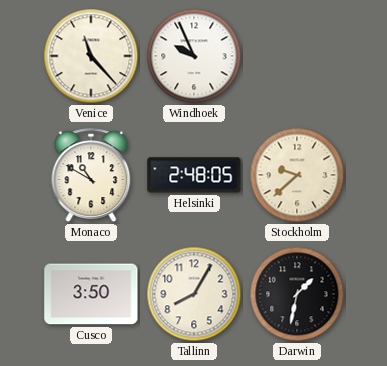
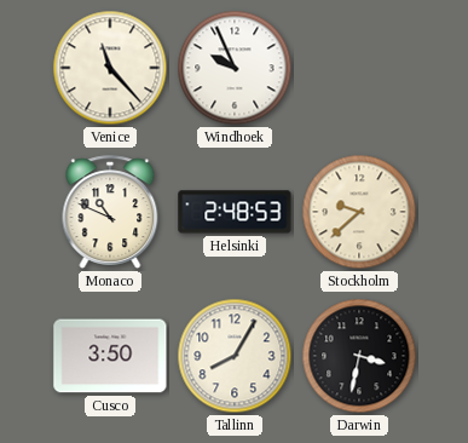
Monaco: 10:50 -> 10:49
Helsinki: 2:48:05 -> 2:48:53
Darwin: 1:32 -> 3:32
